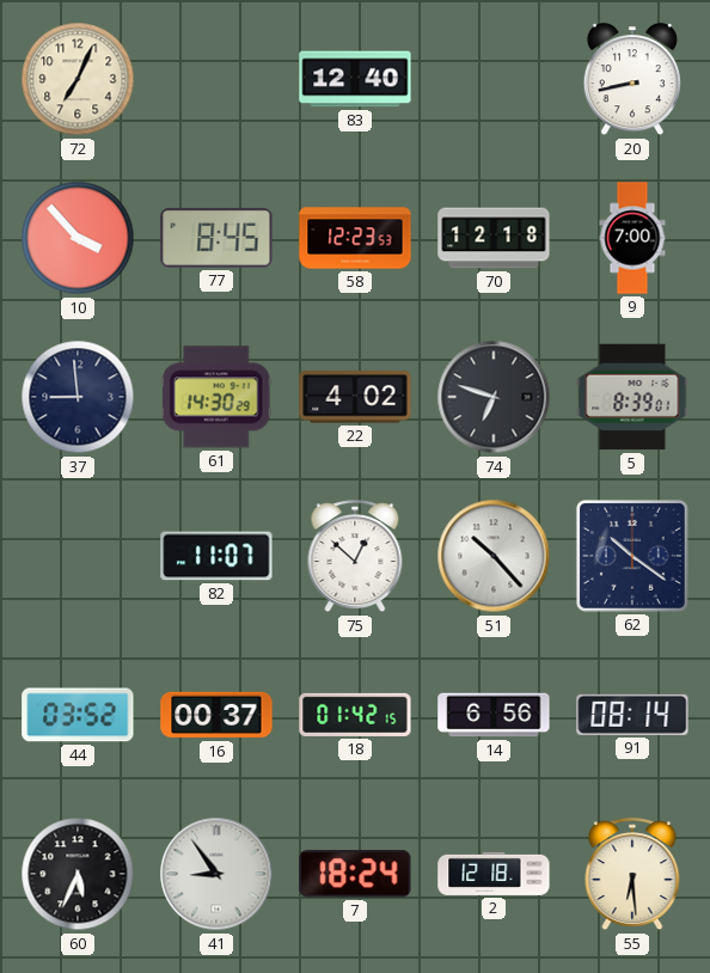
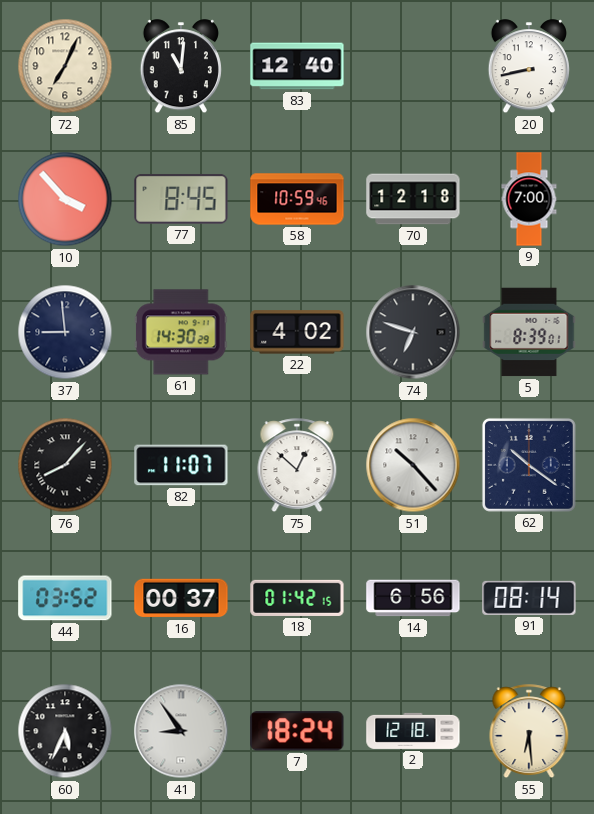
85: none -> 11:01
58: 12:23 -> 10:59
76: none -> 8:07
